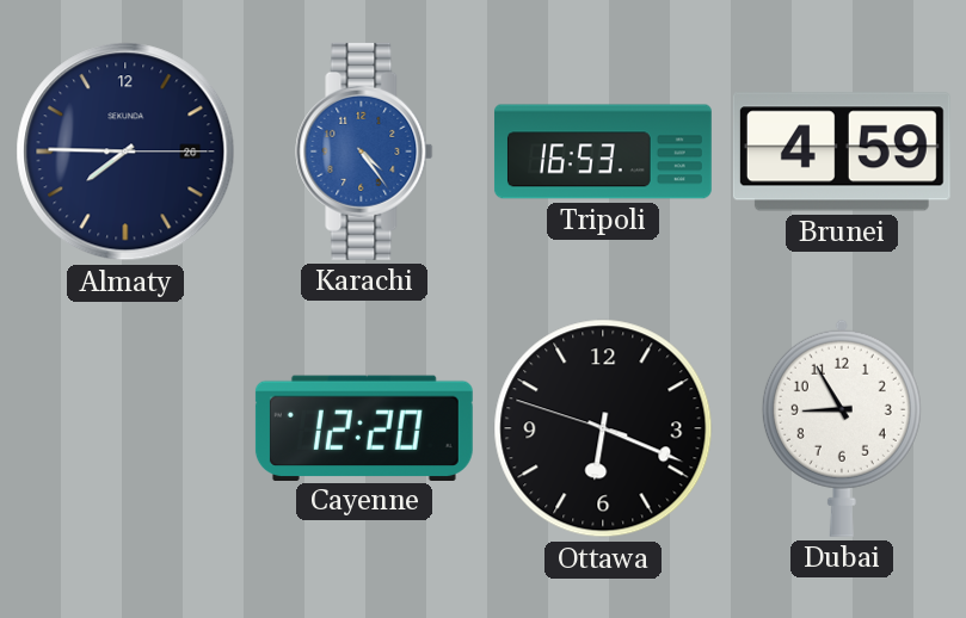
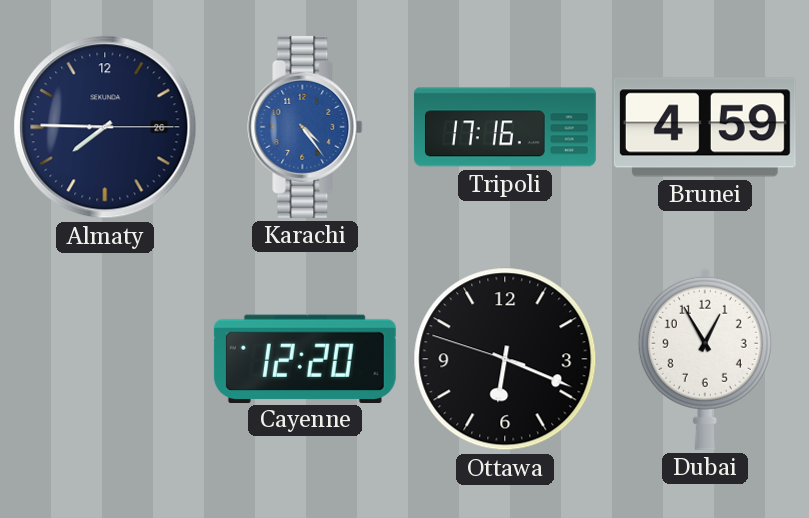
Tripoli: 16:53 -> 17:16
Dubai: 8:55 -> 12:55
